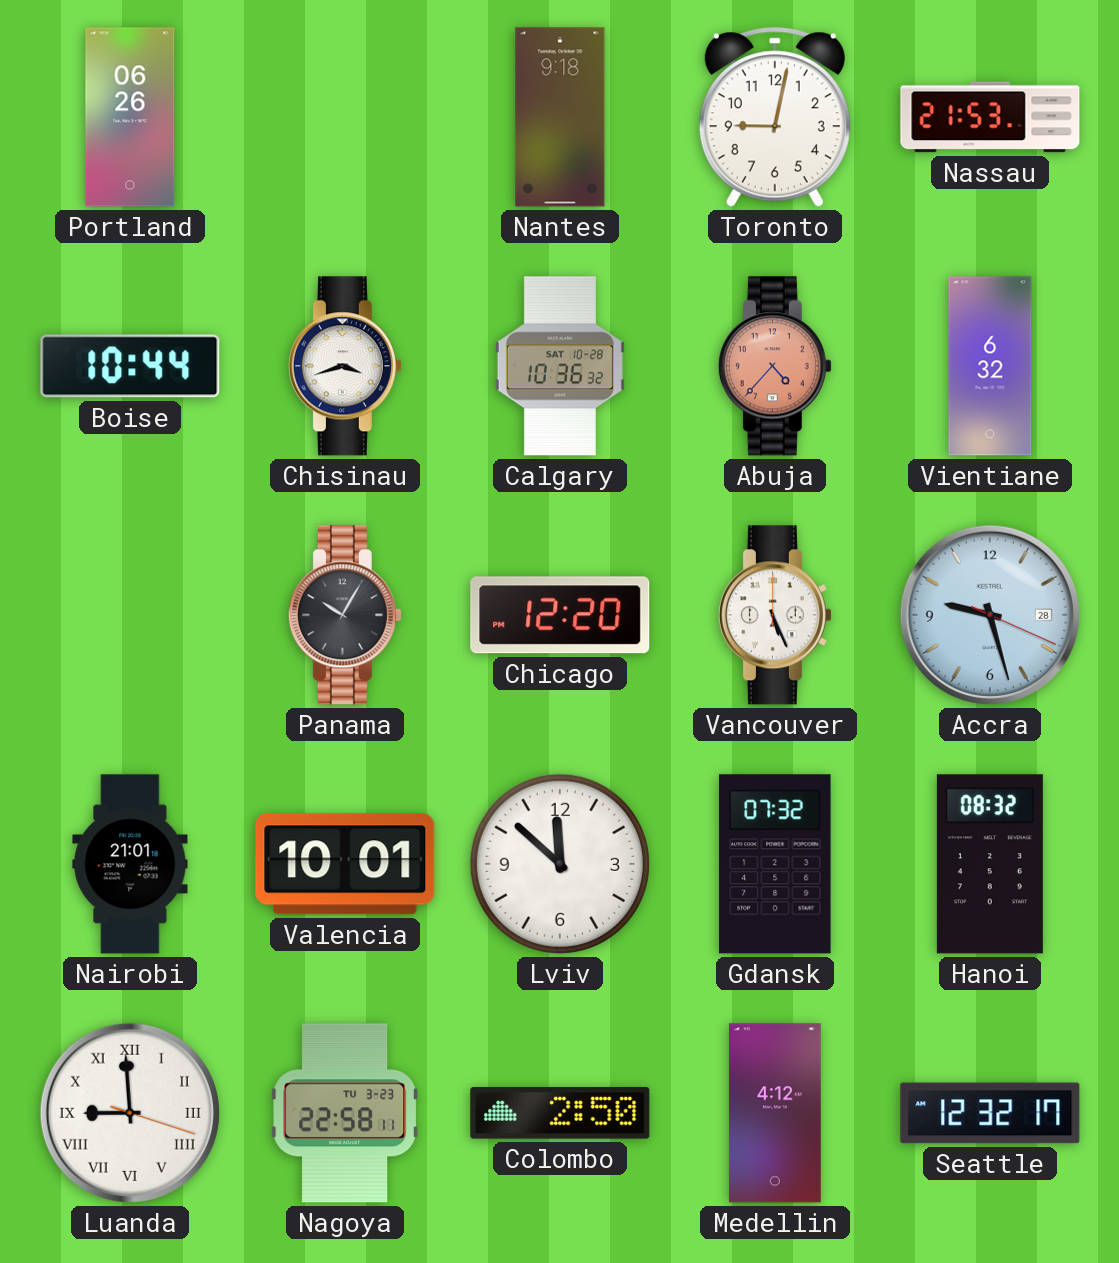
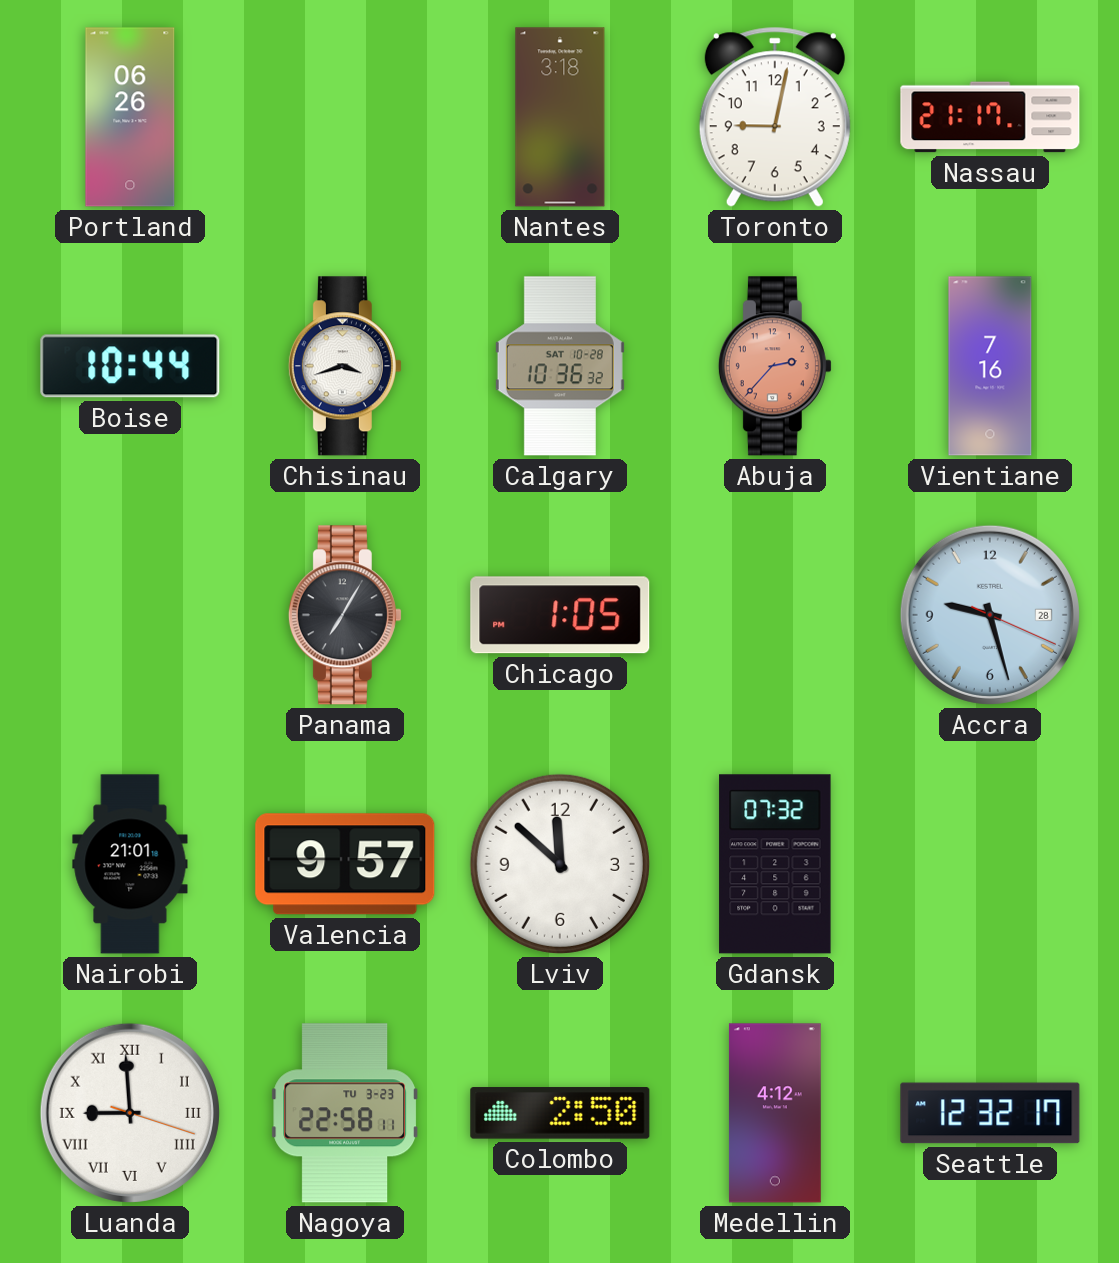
Nantes: 9:18 -> 3:18
Nassau: 21:53 -> 21:17
Abuja: 4:37 -> 2:37
Vientiane: 6:32 -> 7:16
Panama: 10:05 -> 7:05
Chicago: 12:20 -> 1:05
Vancouver: 5:26 -> none
Valencia: 10:01 -> 9:57
Hanoi: 08:32 -> none
